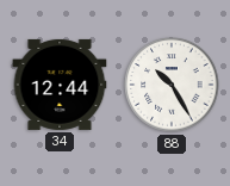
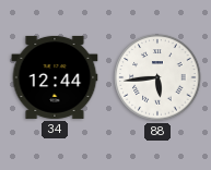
88: 10:25 -> 5:44
